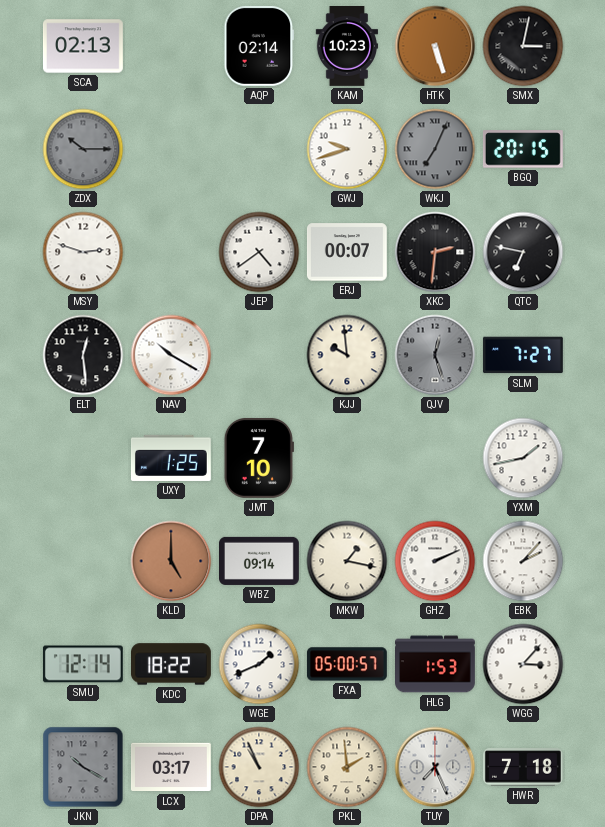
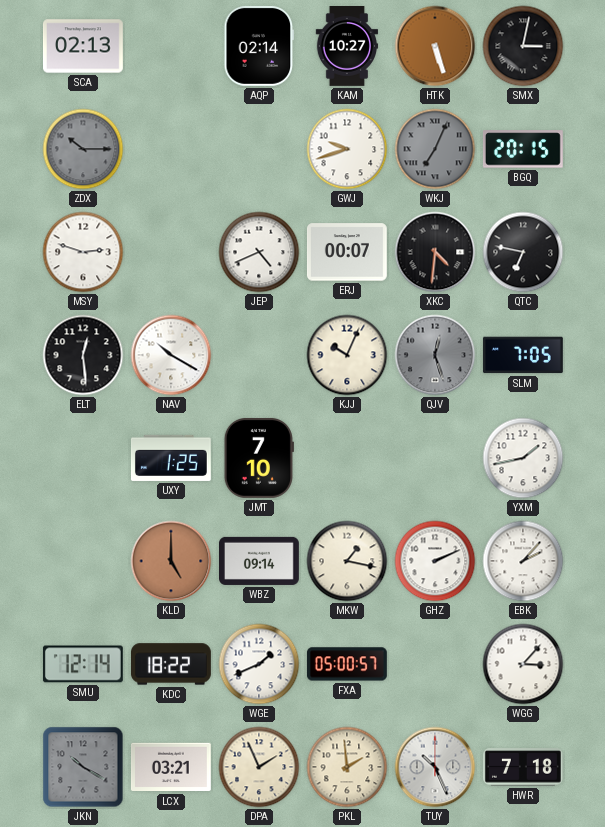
KAM: 10:23 -> 10:27
JEP: 4:39 -> 4:41
XKC: 2:31 -> 4:31
KJJ: 9:59 -> 10:04
SLM: 7:27 -> 7:05
HLG: 1:53 -> none
LCX: 03:17 -> 03:21
DPA: 10:56 -> 1:56
TUY: 7:26 -> 10:26
